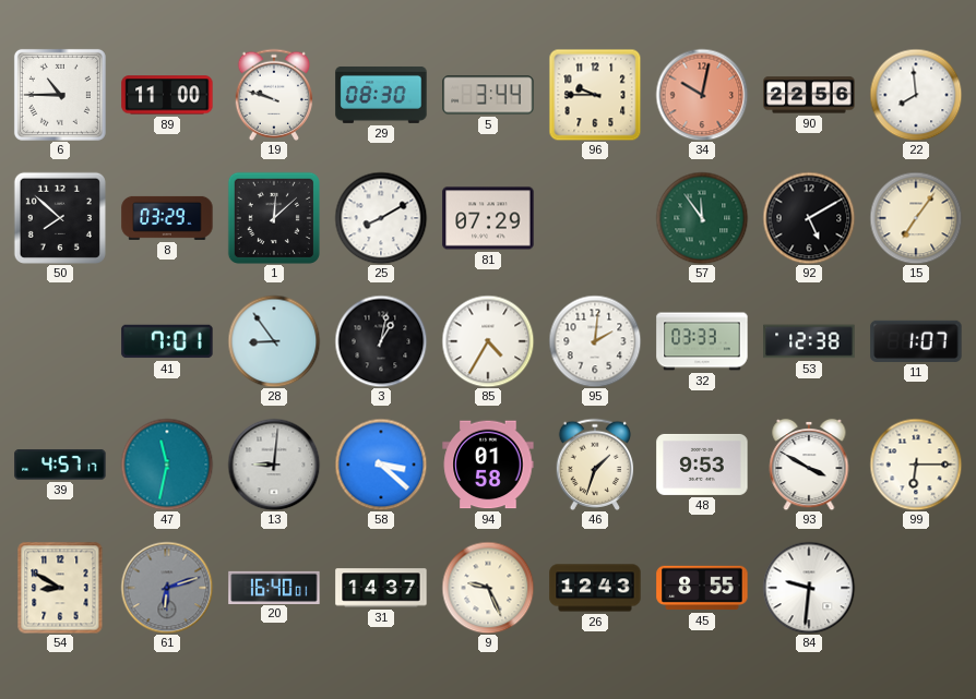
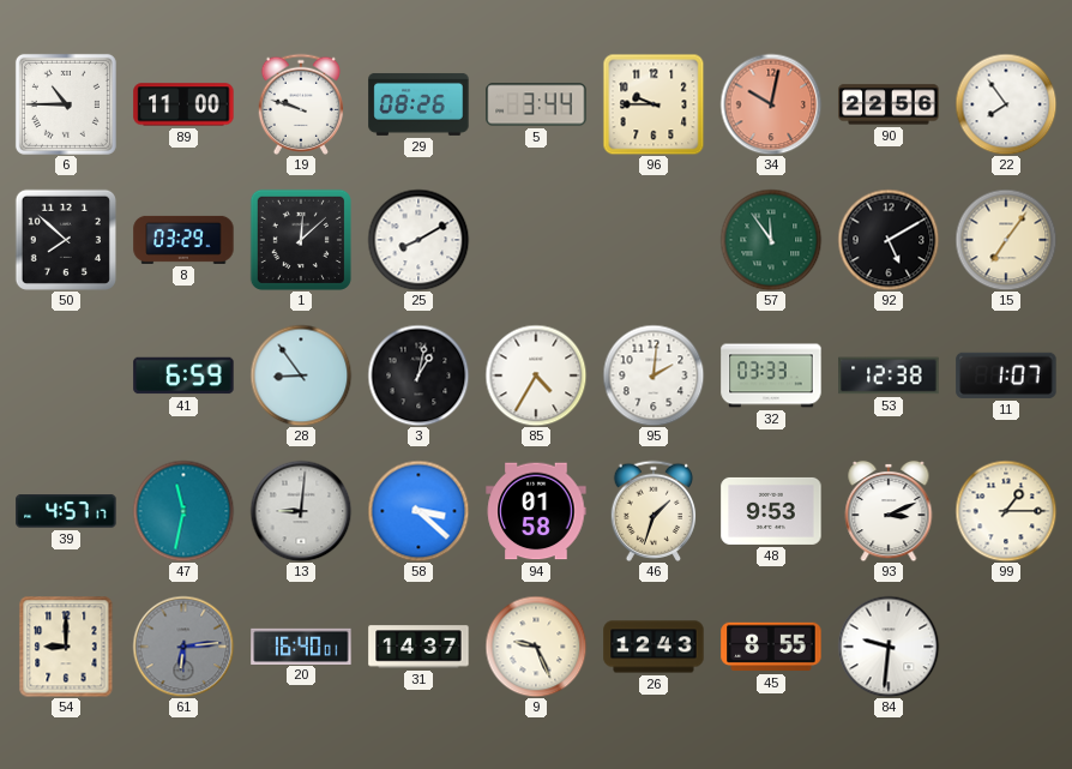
29: 08:30 -> 08:26
22: 7:59 -> 7:54
81: 07:29 -> none
41: 7:01 -> 6:59
93: 3:50 -> 3:11
99: 6:15 -> 1:15
54: 8:50 -> 9:00
61: 6:12 -> 6:14
